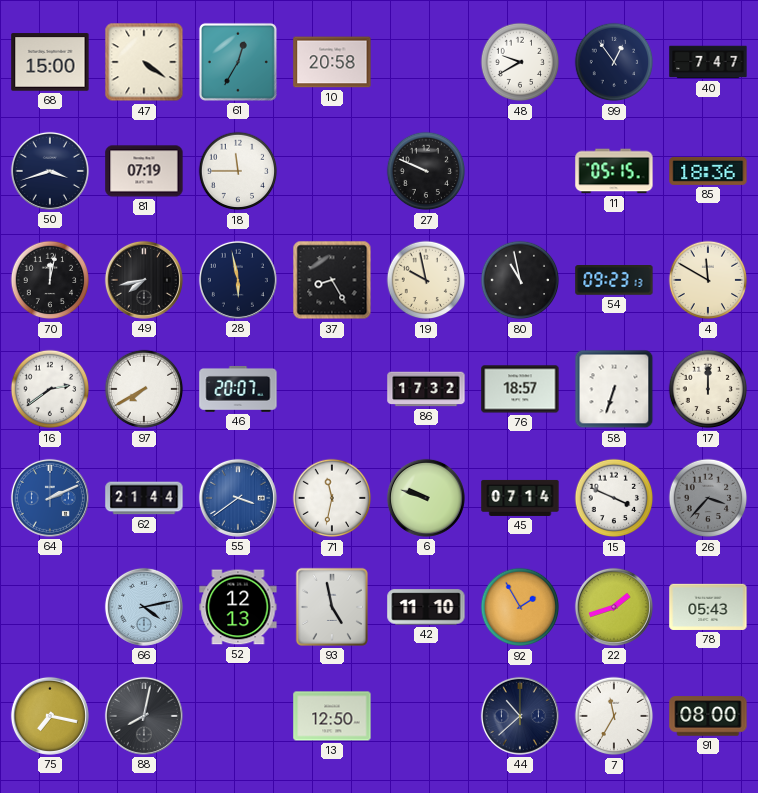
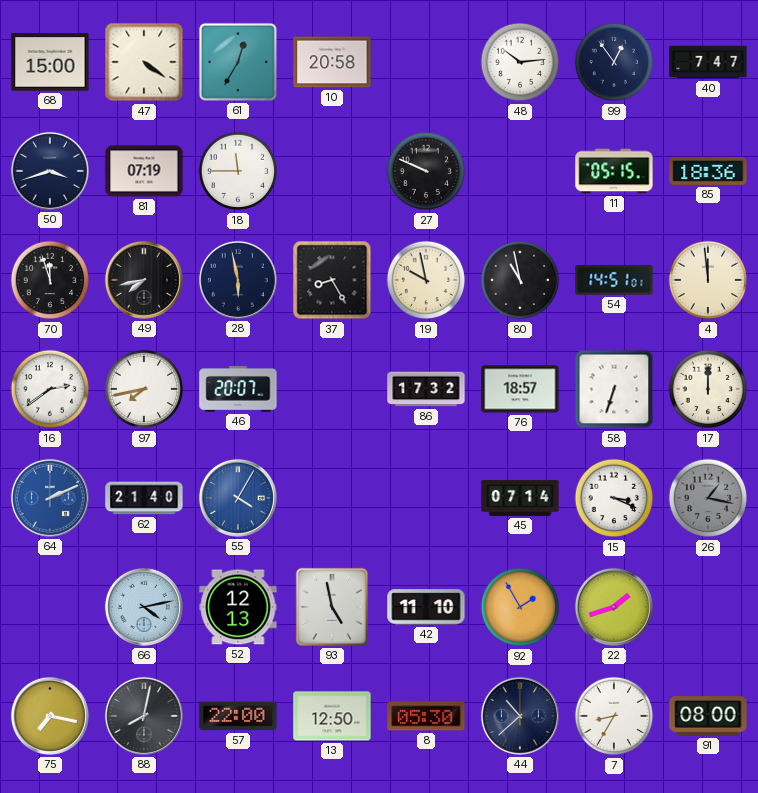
48: 9:40 -> 10:14
70: 12:02 -> 11:57
54: 09:23 -> 14:51
4: 11:50 -> 11:59
97: 7:40 -> 7:43
62: 21:44 -> 21:40
55: 3:39 -> 4:05
71: 11:32 -> none
6: 9:48 -> none
15: 3:49 -> 3:19
26: 3:37 -> 1:17
78: 05:43 -> none
57: none -> 22:00
8: none -> 05:30
7: 11:35 -> 8:35
